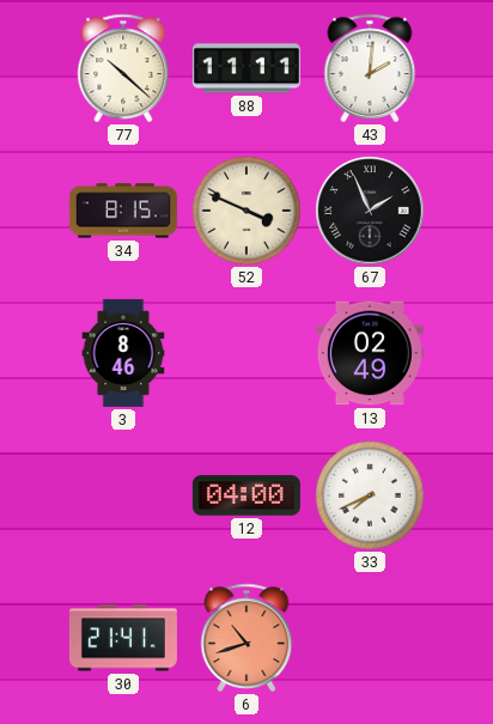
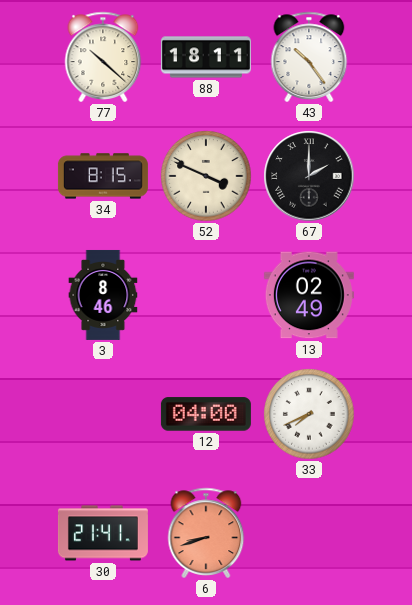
88: 11:11 -> 18:11
43: 2:01 -> 10:24
67: 1:56 -> 2:00
6: 10:42 -> 8:42
